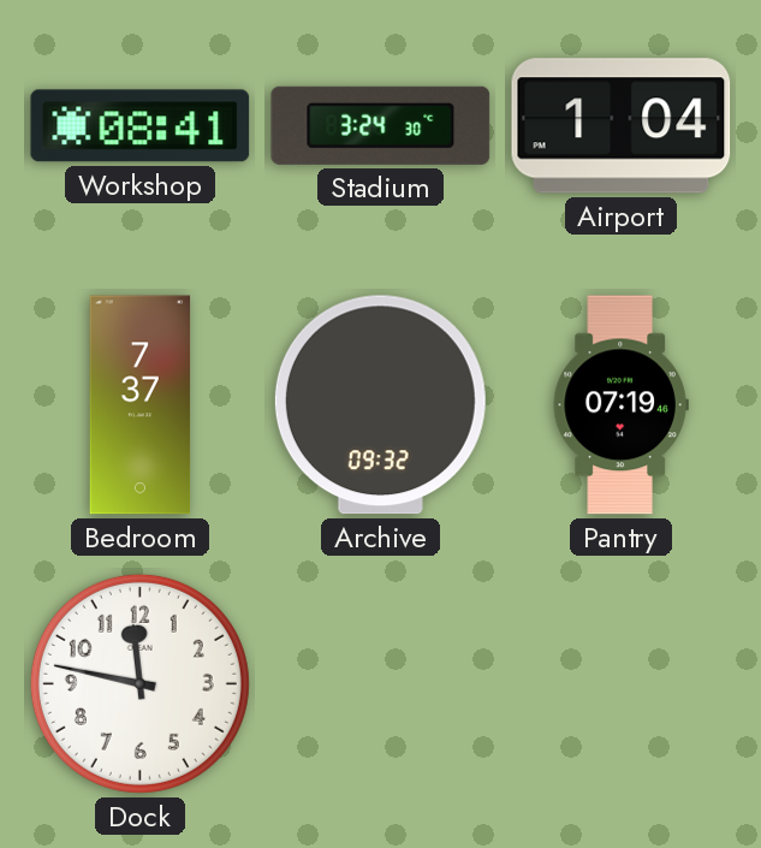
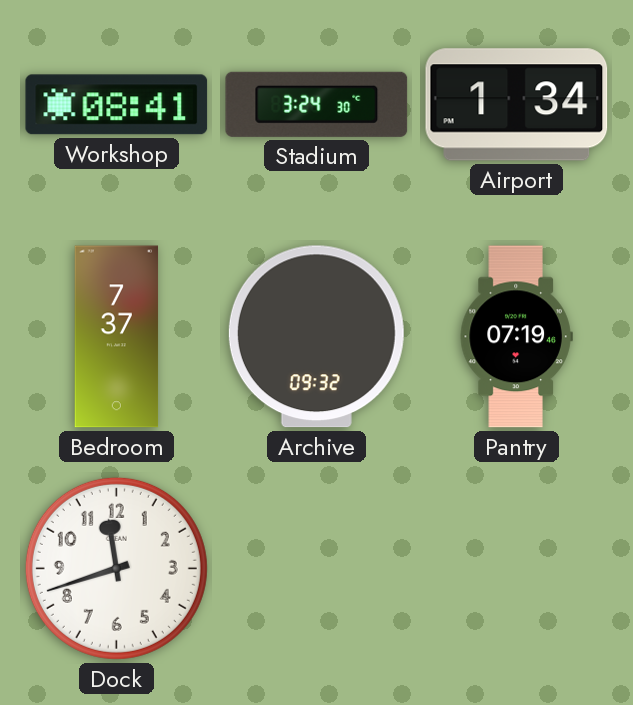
Airport: 1:04 -> 1:34
Dock: 11:47 -> 11:42
